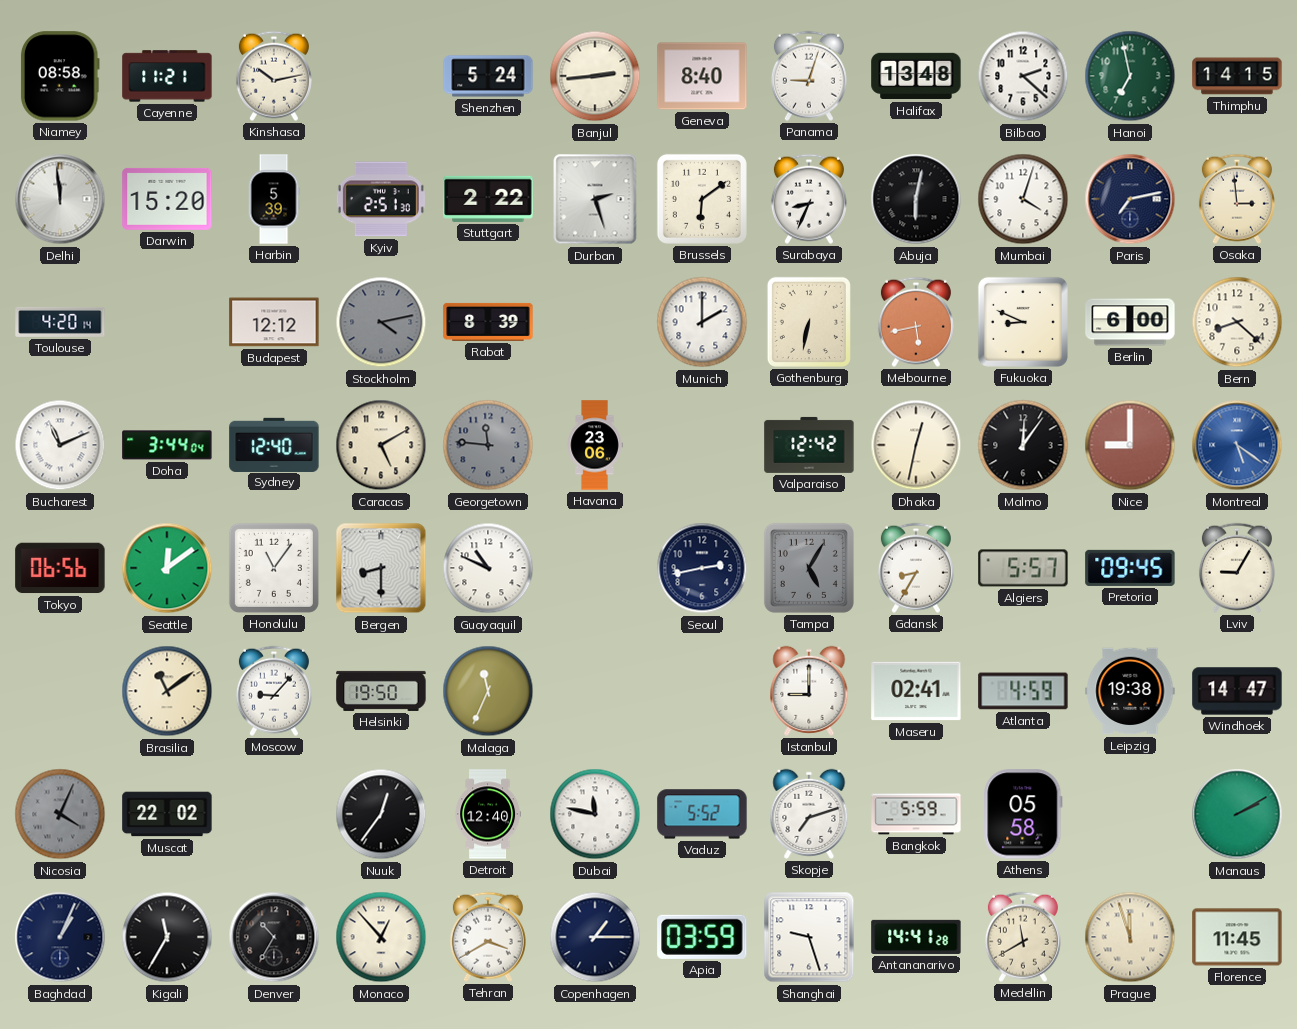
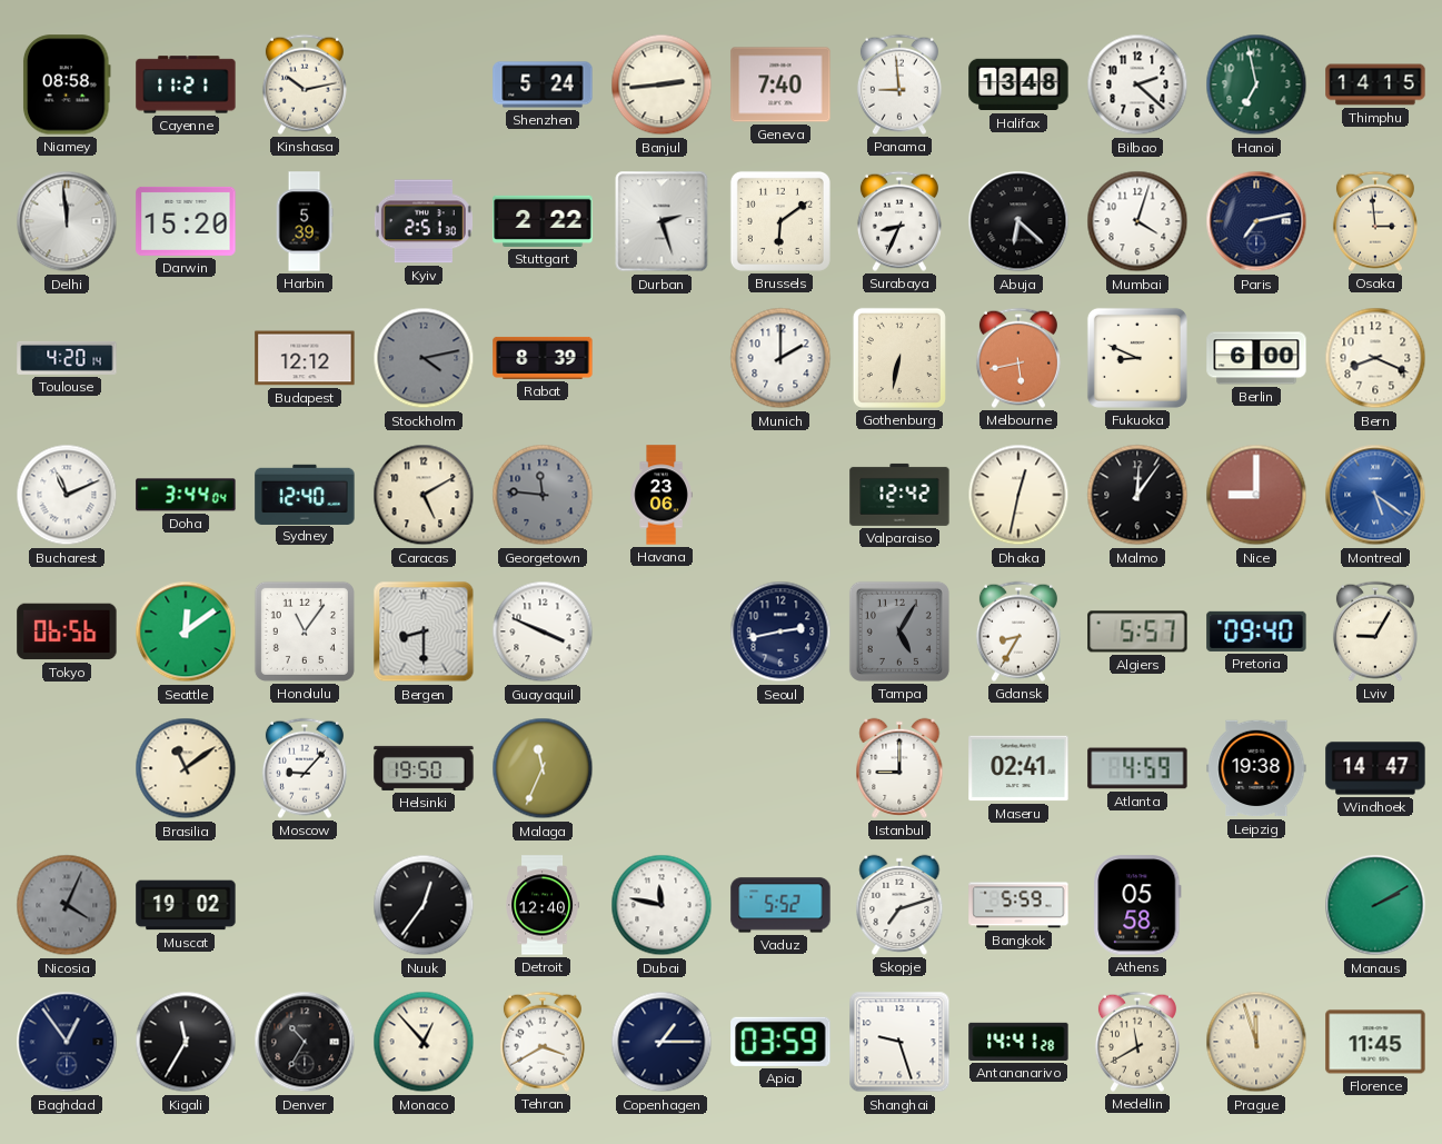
Geneva: 8:40 -> 7:40
Panama: 9:03 -> 8:59
Abuja: 6:02 -> 6:22
Bern: 8:22 -> 8:19
Guayaquil: 10:49 -> 3:49
Pretoria: 09:45 -> 09:40
Muscat: 22:02 -> 19:02
Baghdad: 1:04 -> 12:54
